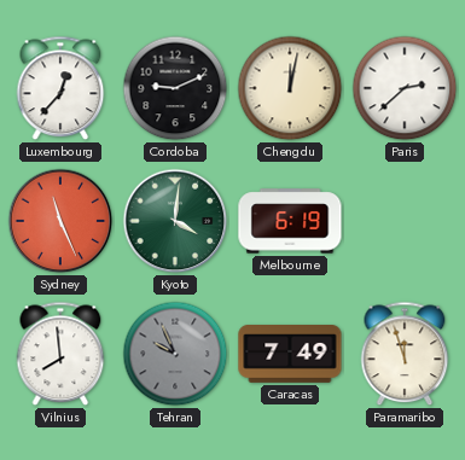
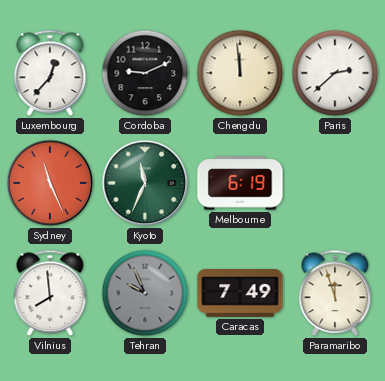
Chengdu: 12:02 -> 11:59
Kyoto: 4:01 -> 11:34
